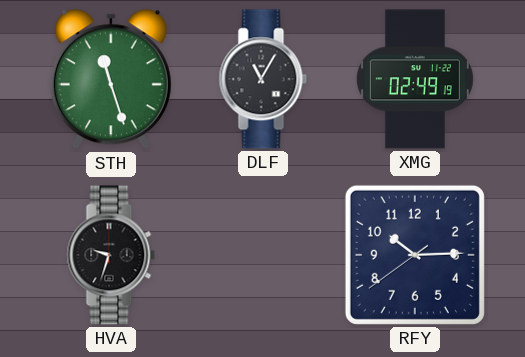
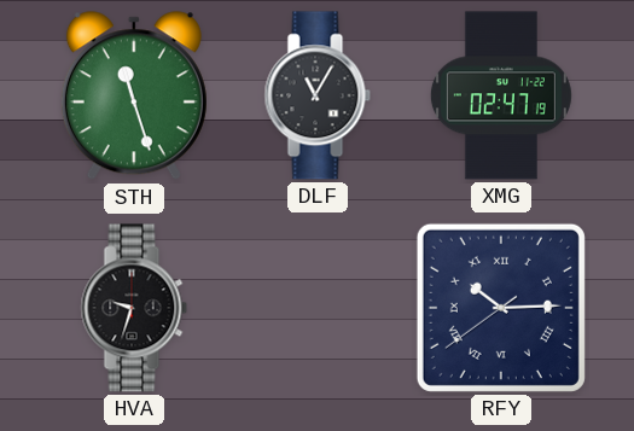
XMG: 02:49 -> 02:47
RFY numerals: Arabic -> Roman
